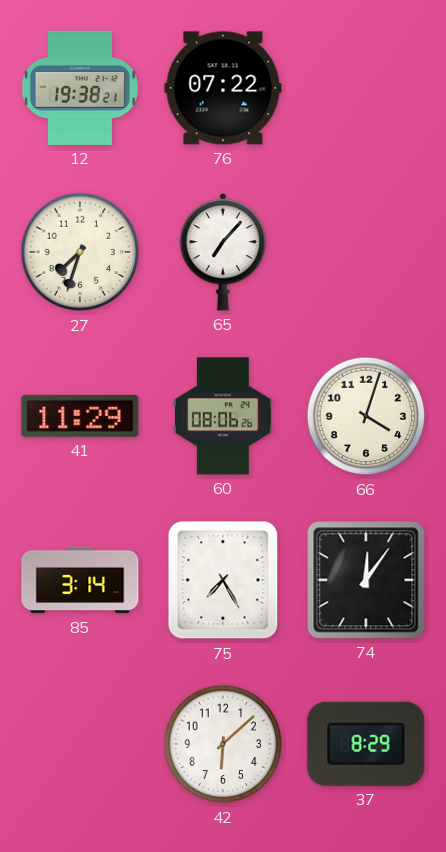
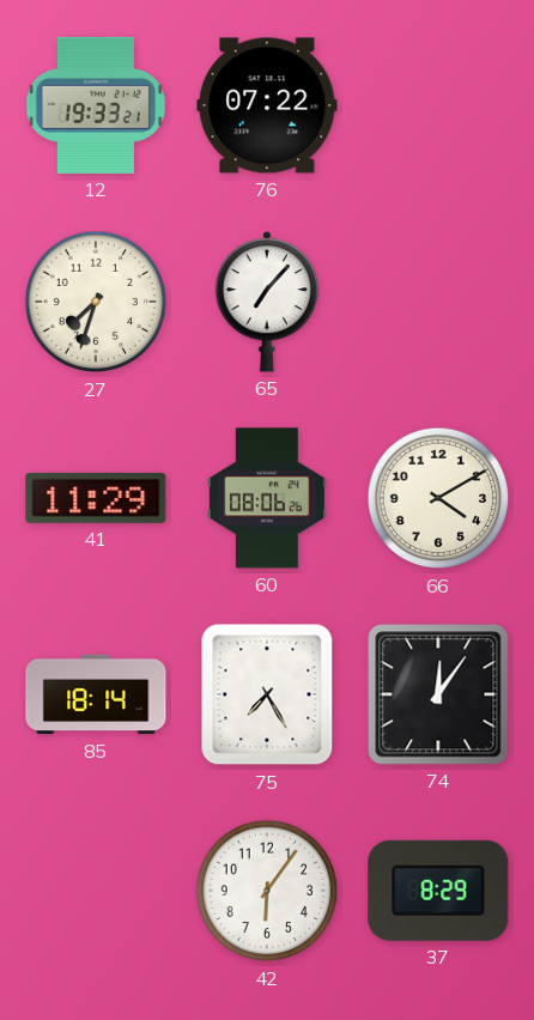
12: 19:38 -> 19:33
66: 4:03 -> 4:10
85: 3:14 -> 18:14
42: 6:08 -> 6:06
